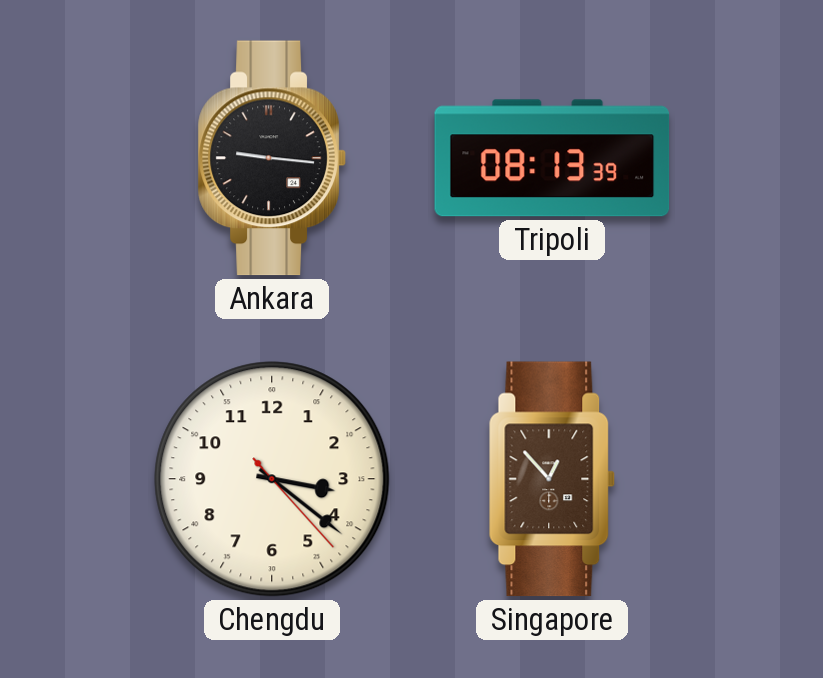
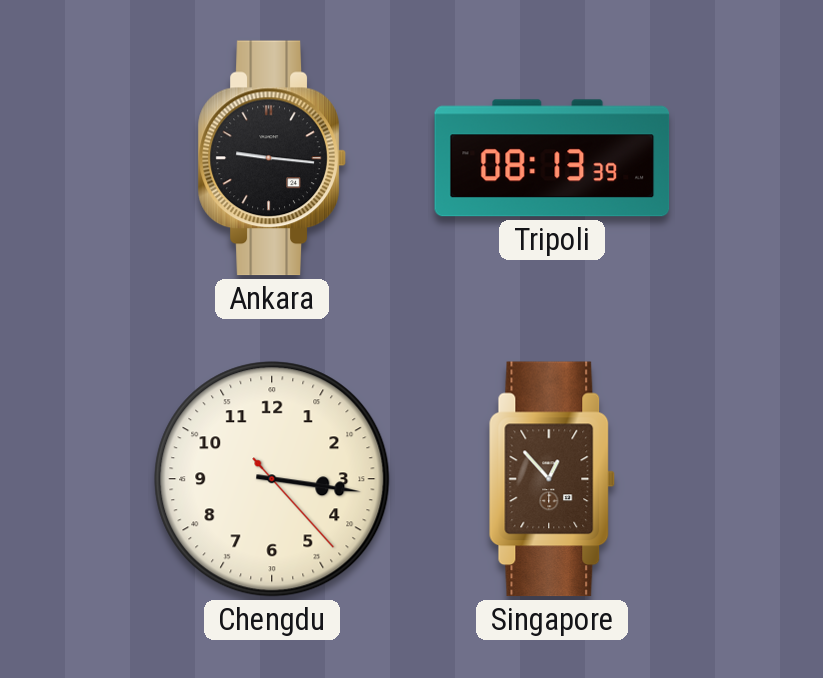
Chengdu: 3:21 -> 3:16
